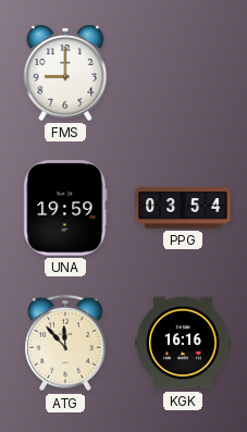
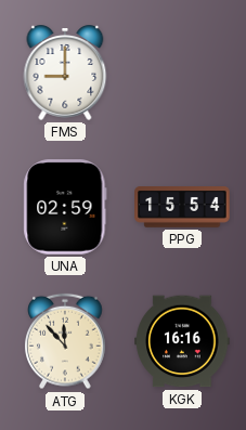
UNA: 19:59 -> 02:59
PPG: 03:54 -> 15:54
